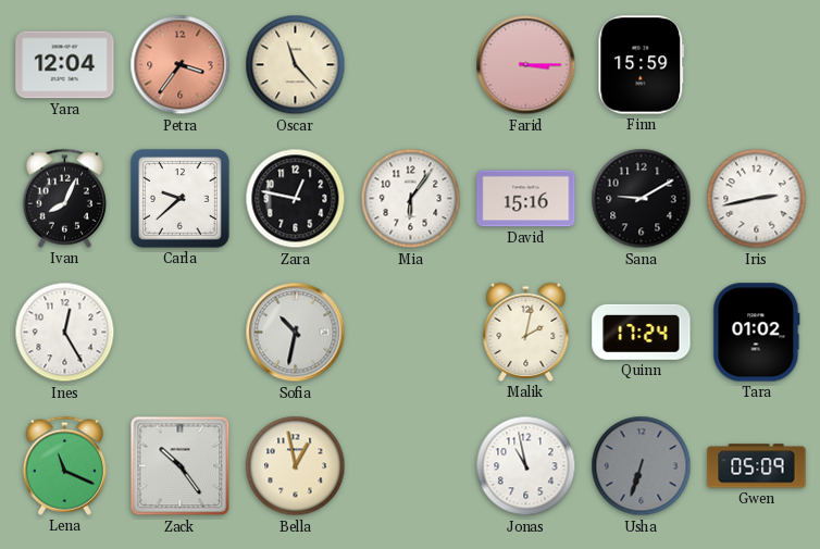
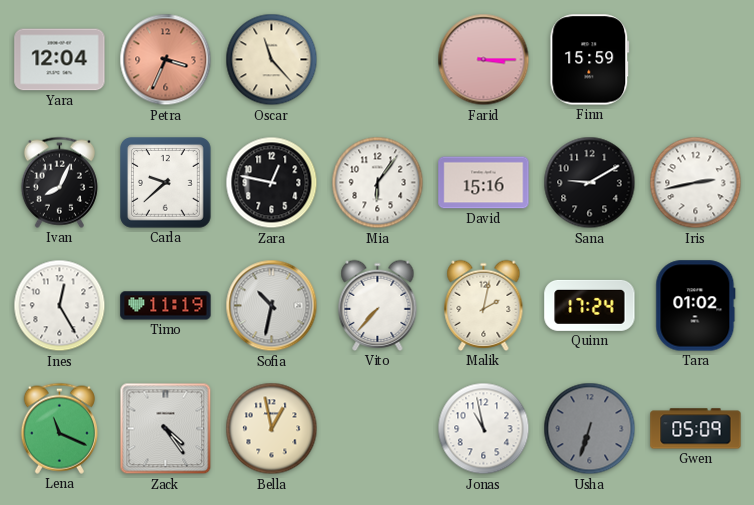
Petra: 3:36 -> 3:34
Timo: none -> 11:19
Vito: none -> 7:37
Zack: 10:24 -> 4:24
